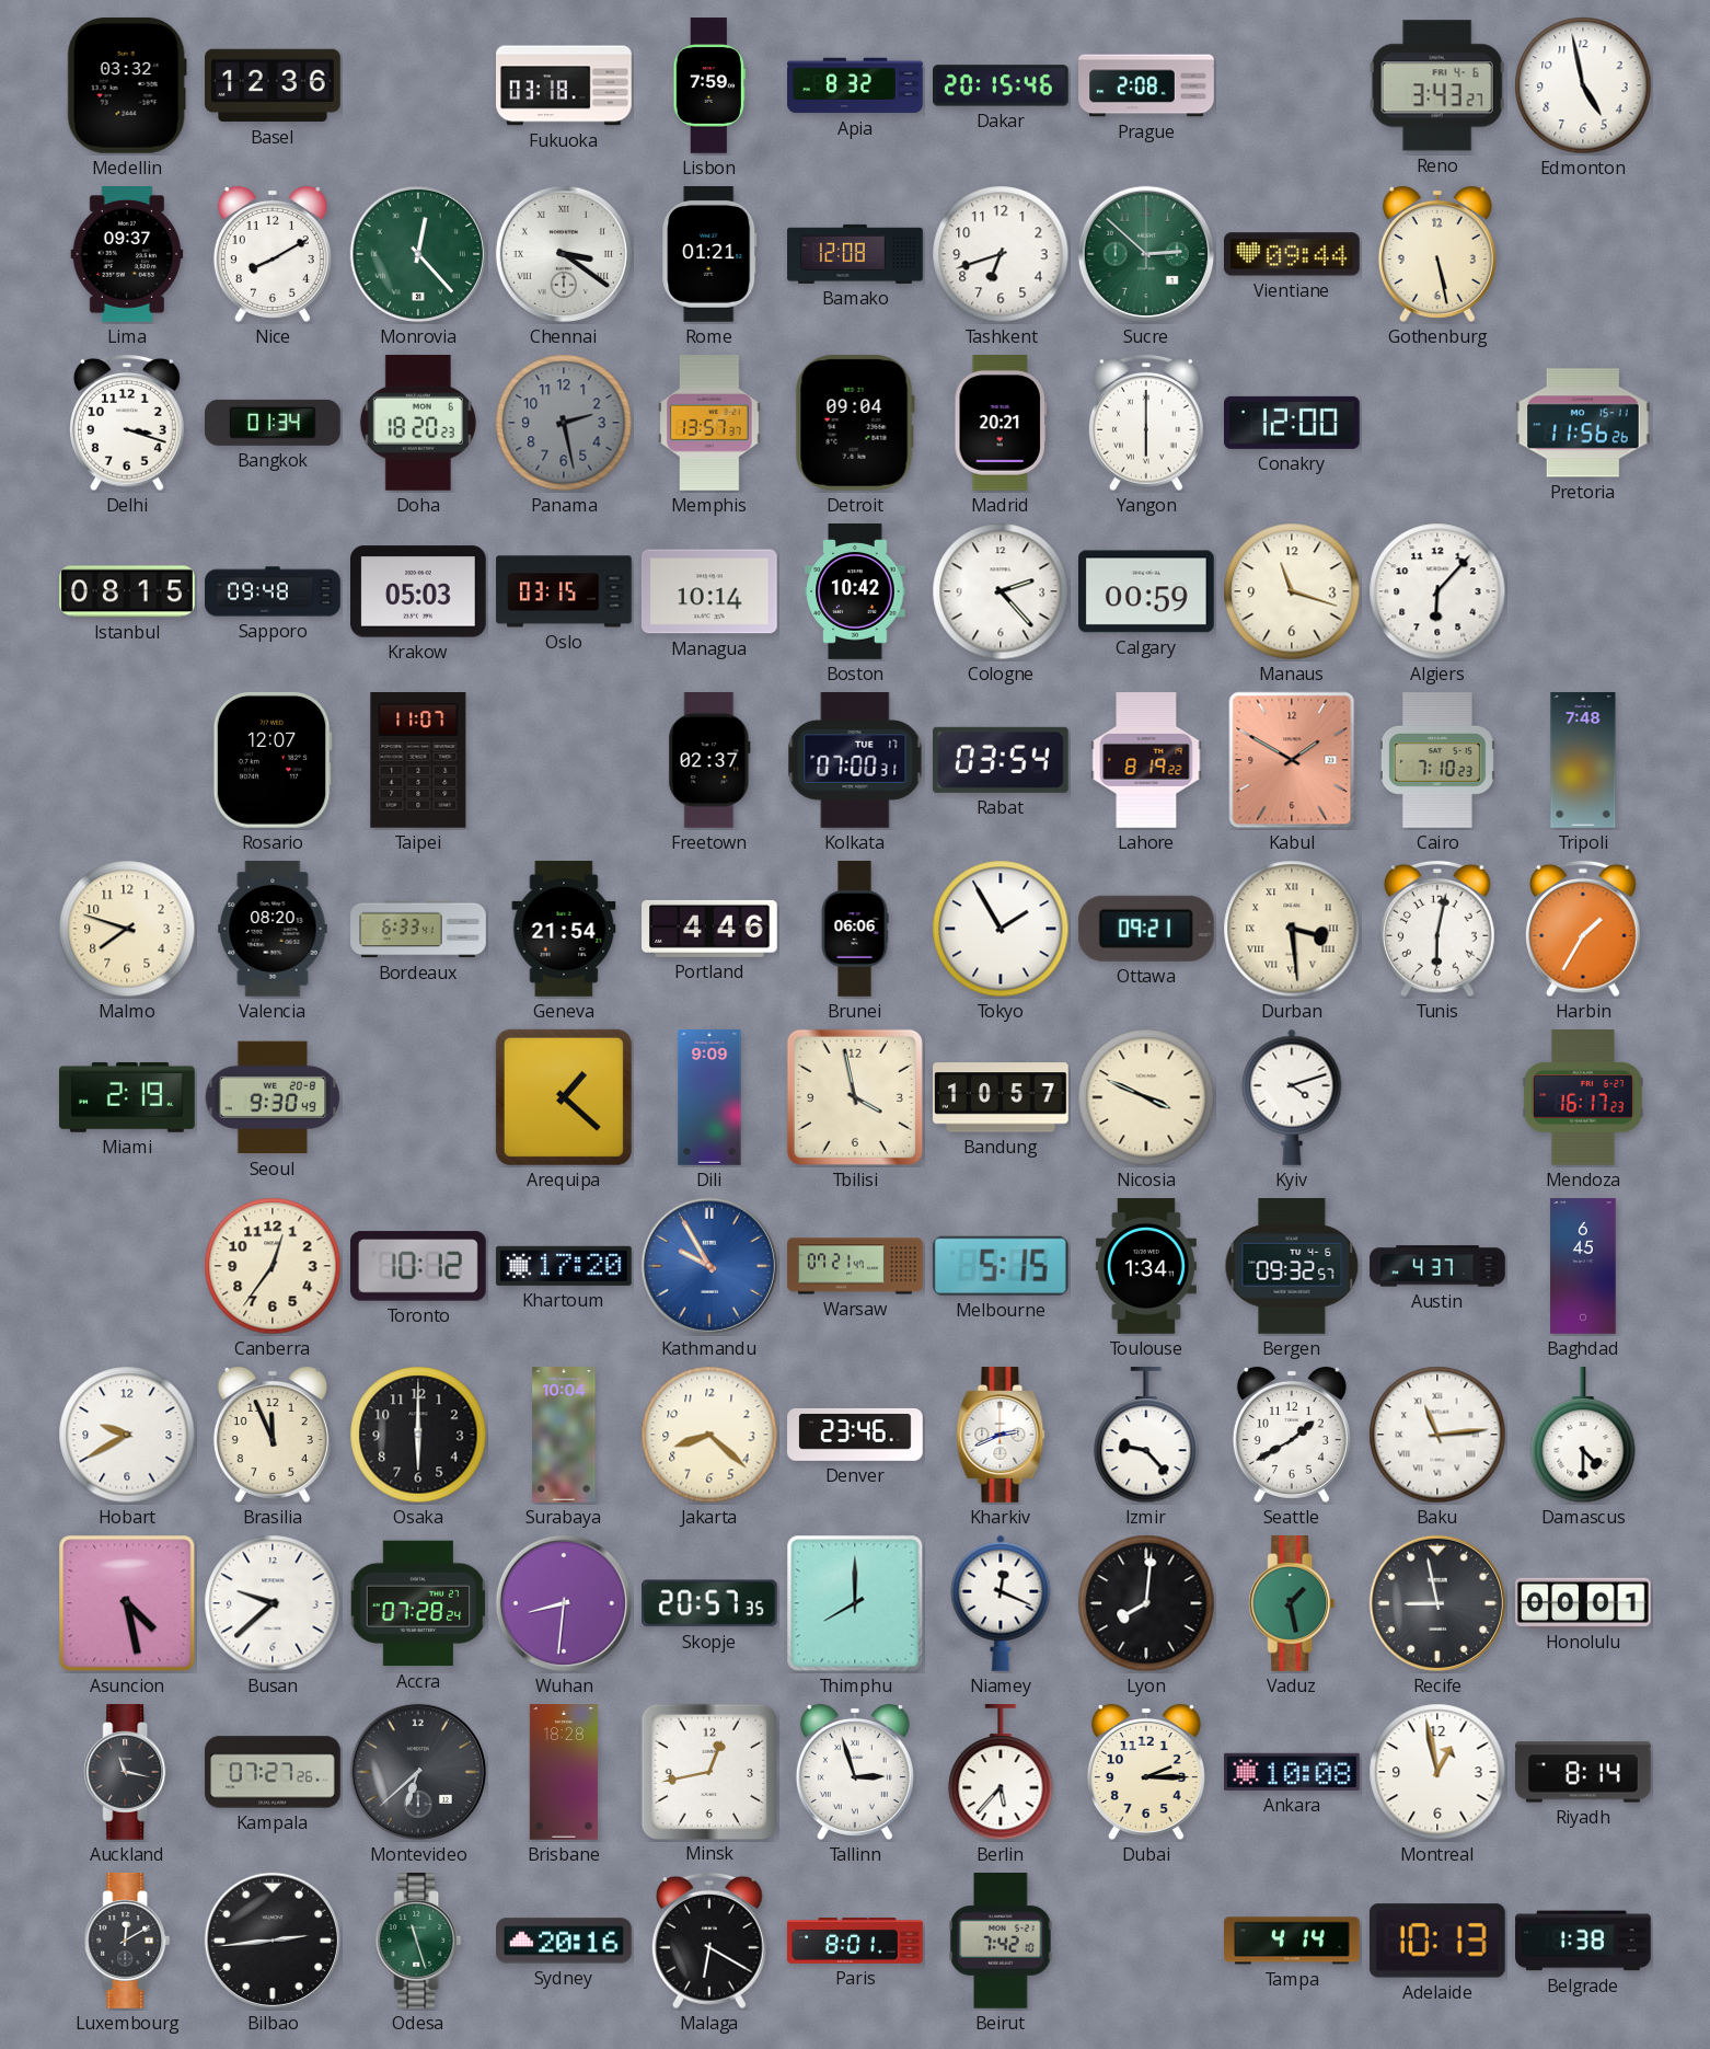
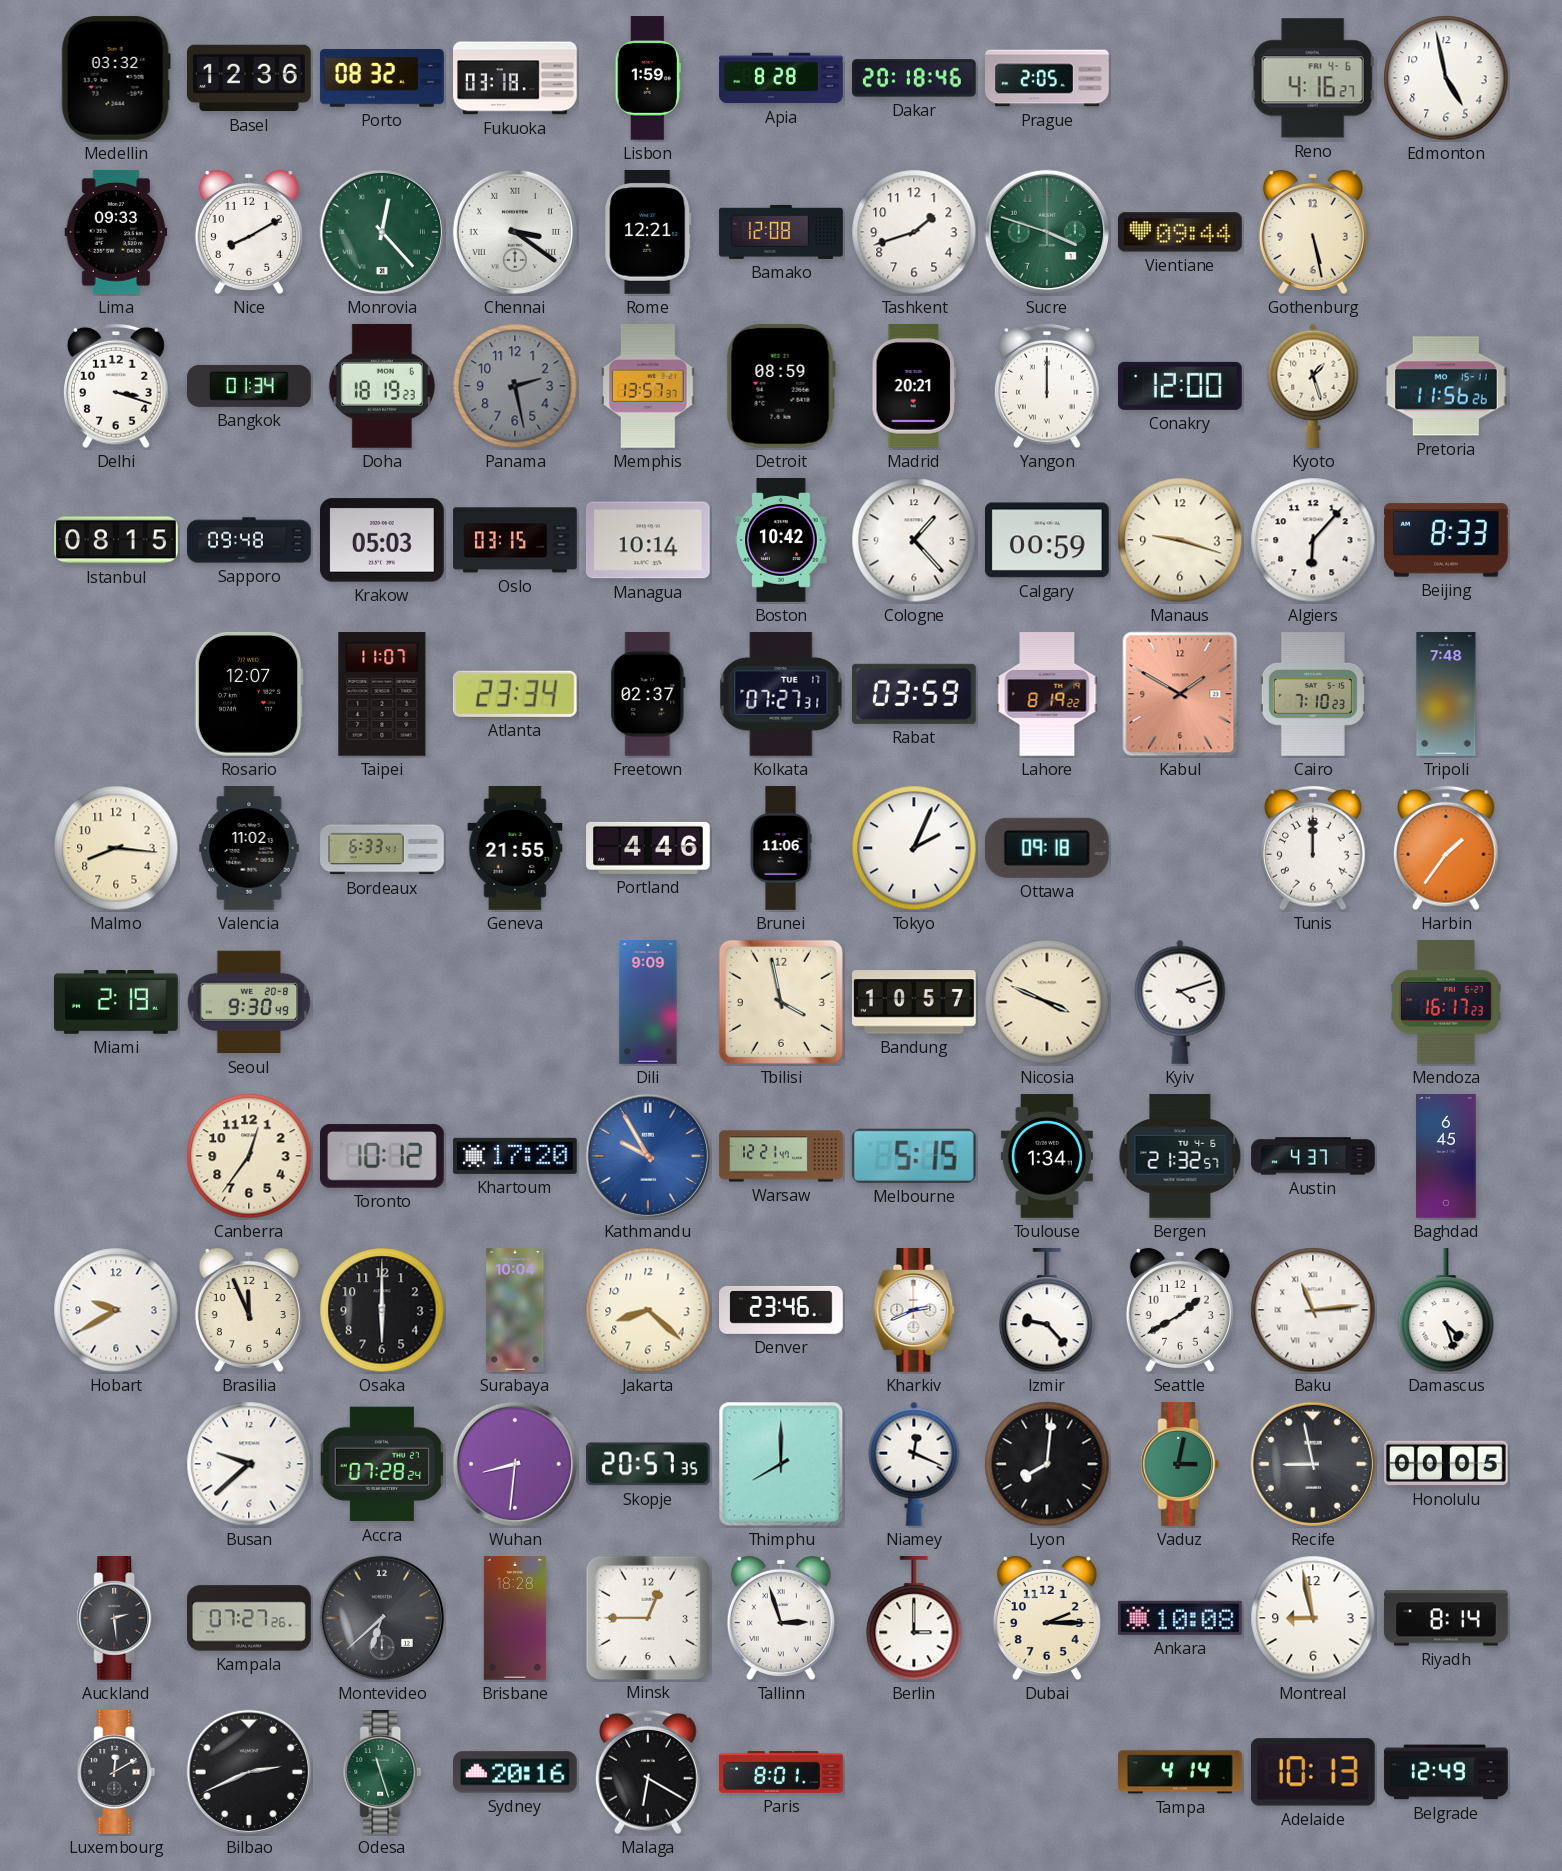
Porto: none -> 08:32
Lisbon: 7:59 -> 1:59
Apia: 8:32 -> 8:28
Dakar: 20:15 -> 20:18
Prague: 2:08 -> 2:05
Reno: 3:43 -> 4:16
Lima: 09:37 -> 09:33
Rome: 01:21 -> 12:21
Tashkent: 6:42 -> 1:42
Sucre: 2:52 -> 3:48
Doha: 18:20 -> 18:19
Detroit: 09:04 -> 08:59
Yangon: 6:00 -> 12:00
Kyoto: none -> 1:27
Cologne: 2:23 -> 1:23
Manaus: 11:18 -> 9:18
Beijing: none -> 8:33
Atlanta: none -> 23:34
Kolkata: 07:00 -> 07:27
Rabat: 03:54 -> 03:59
Malmo: 7:48 -> 8:16
Valencia: 08:20 -> 11:02
Geneva: 21:54 -> 21:55
Brunei: 06:06 -> 11:06
Tokyo: 1:55 -> 2:04
Ottawa: 09:21 -> 09:18
Durban: 3:29 -> none
Tunis: 6:02 -> 12:00
Harbin: 1:35 -> 1:36
Arequipa: 1:22 -> none
Warsaw: 07:21 -> 12:21
Bergen: 09:32 -> 21:32
Damascus: 4:30 -> 4:27
Asuncion: 4:28 -> none
Vaduz: 1:28 -> 3:02
Honolulu: 00:01 -> 00:05
Auckland: 11:17 -> 2:29
Minsk: 12:43 -> 12:45
Berlin: 5:37 -> 3:00
Montreal: 12:58 -> 8:58
Bilbao: 2:44 -> 2:41
Beirut: 7:42 -> none
Belgrade: 1:38 -> 12:49
